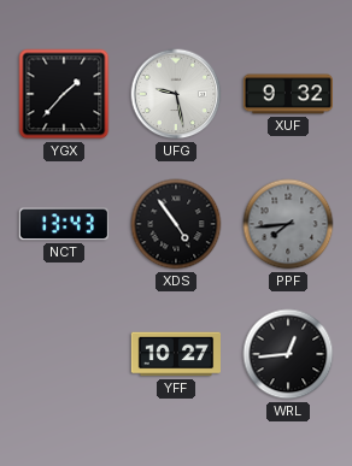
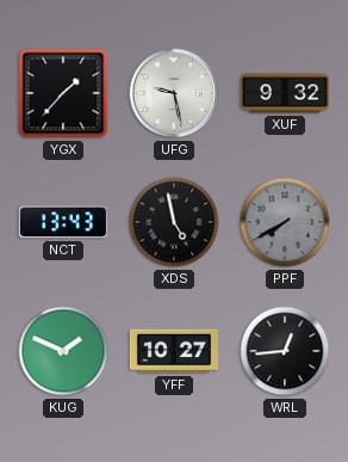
XDS: 4:54 -> 4:58
PPF: 7:44 -> 7:40
KUG: none -> 1:49
